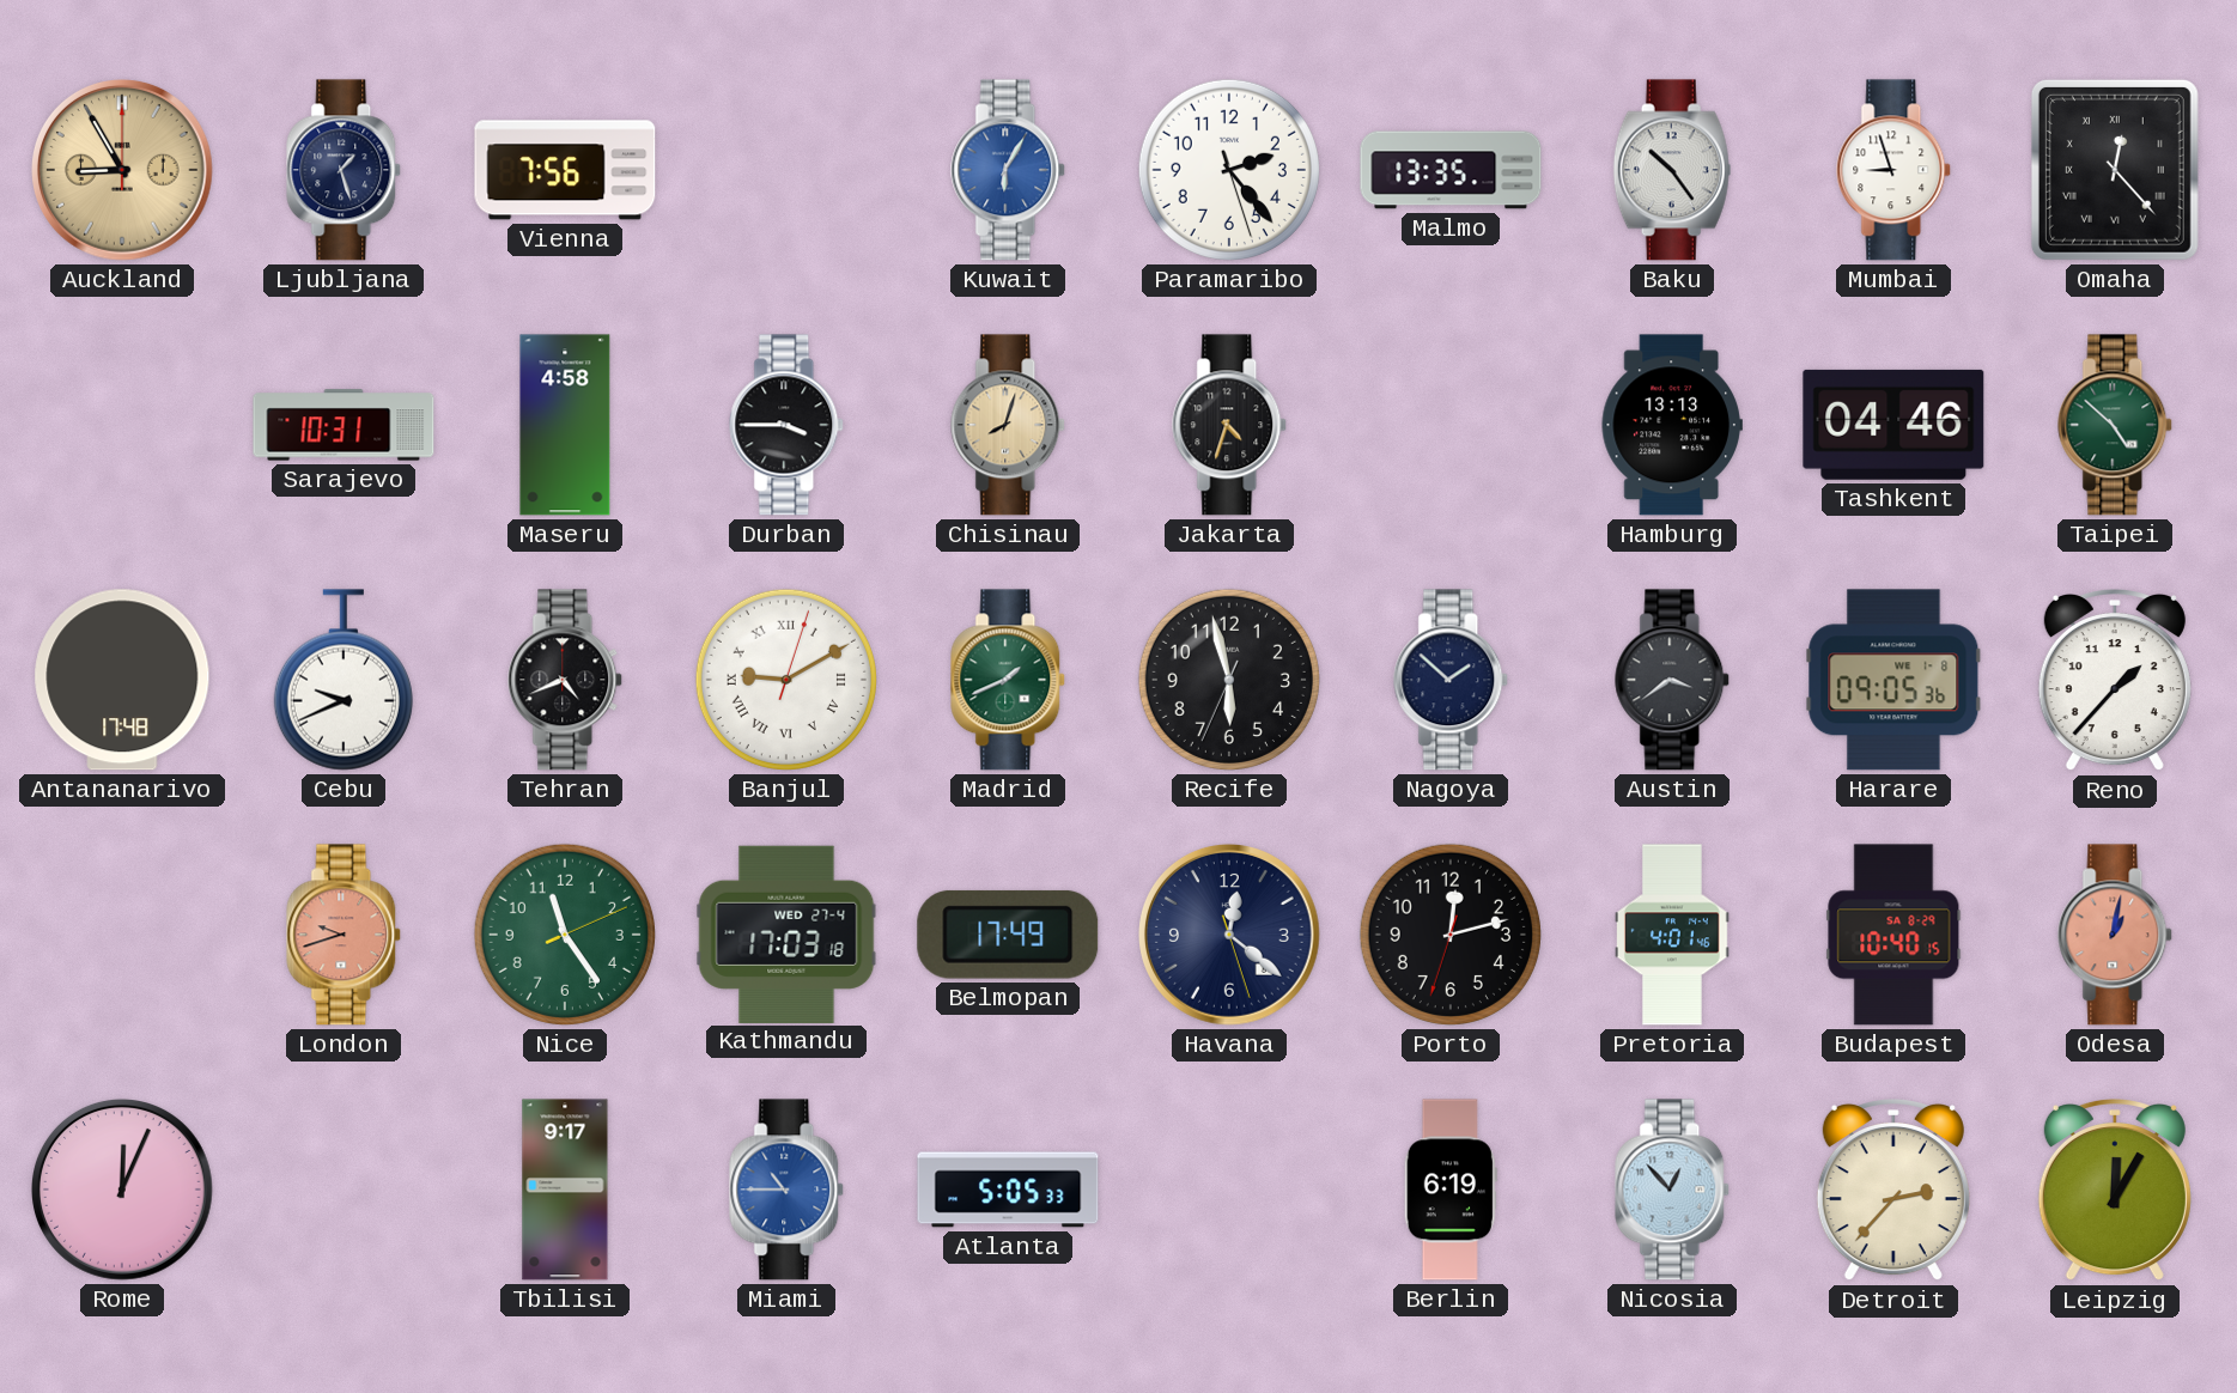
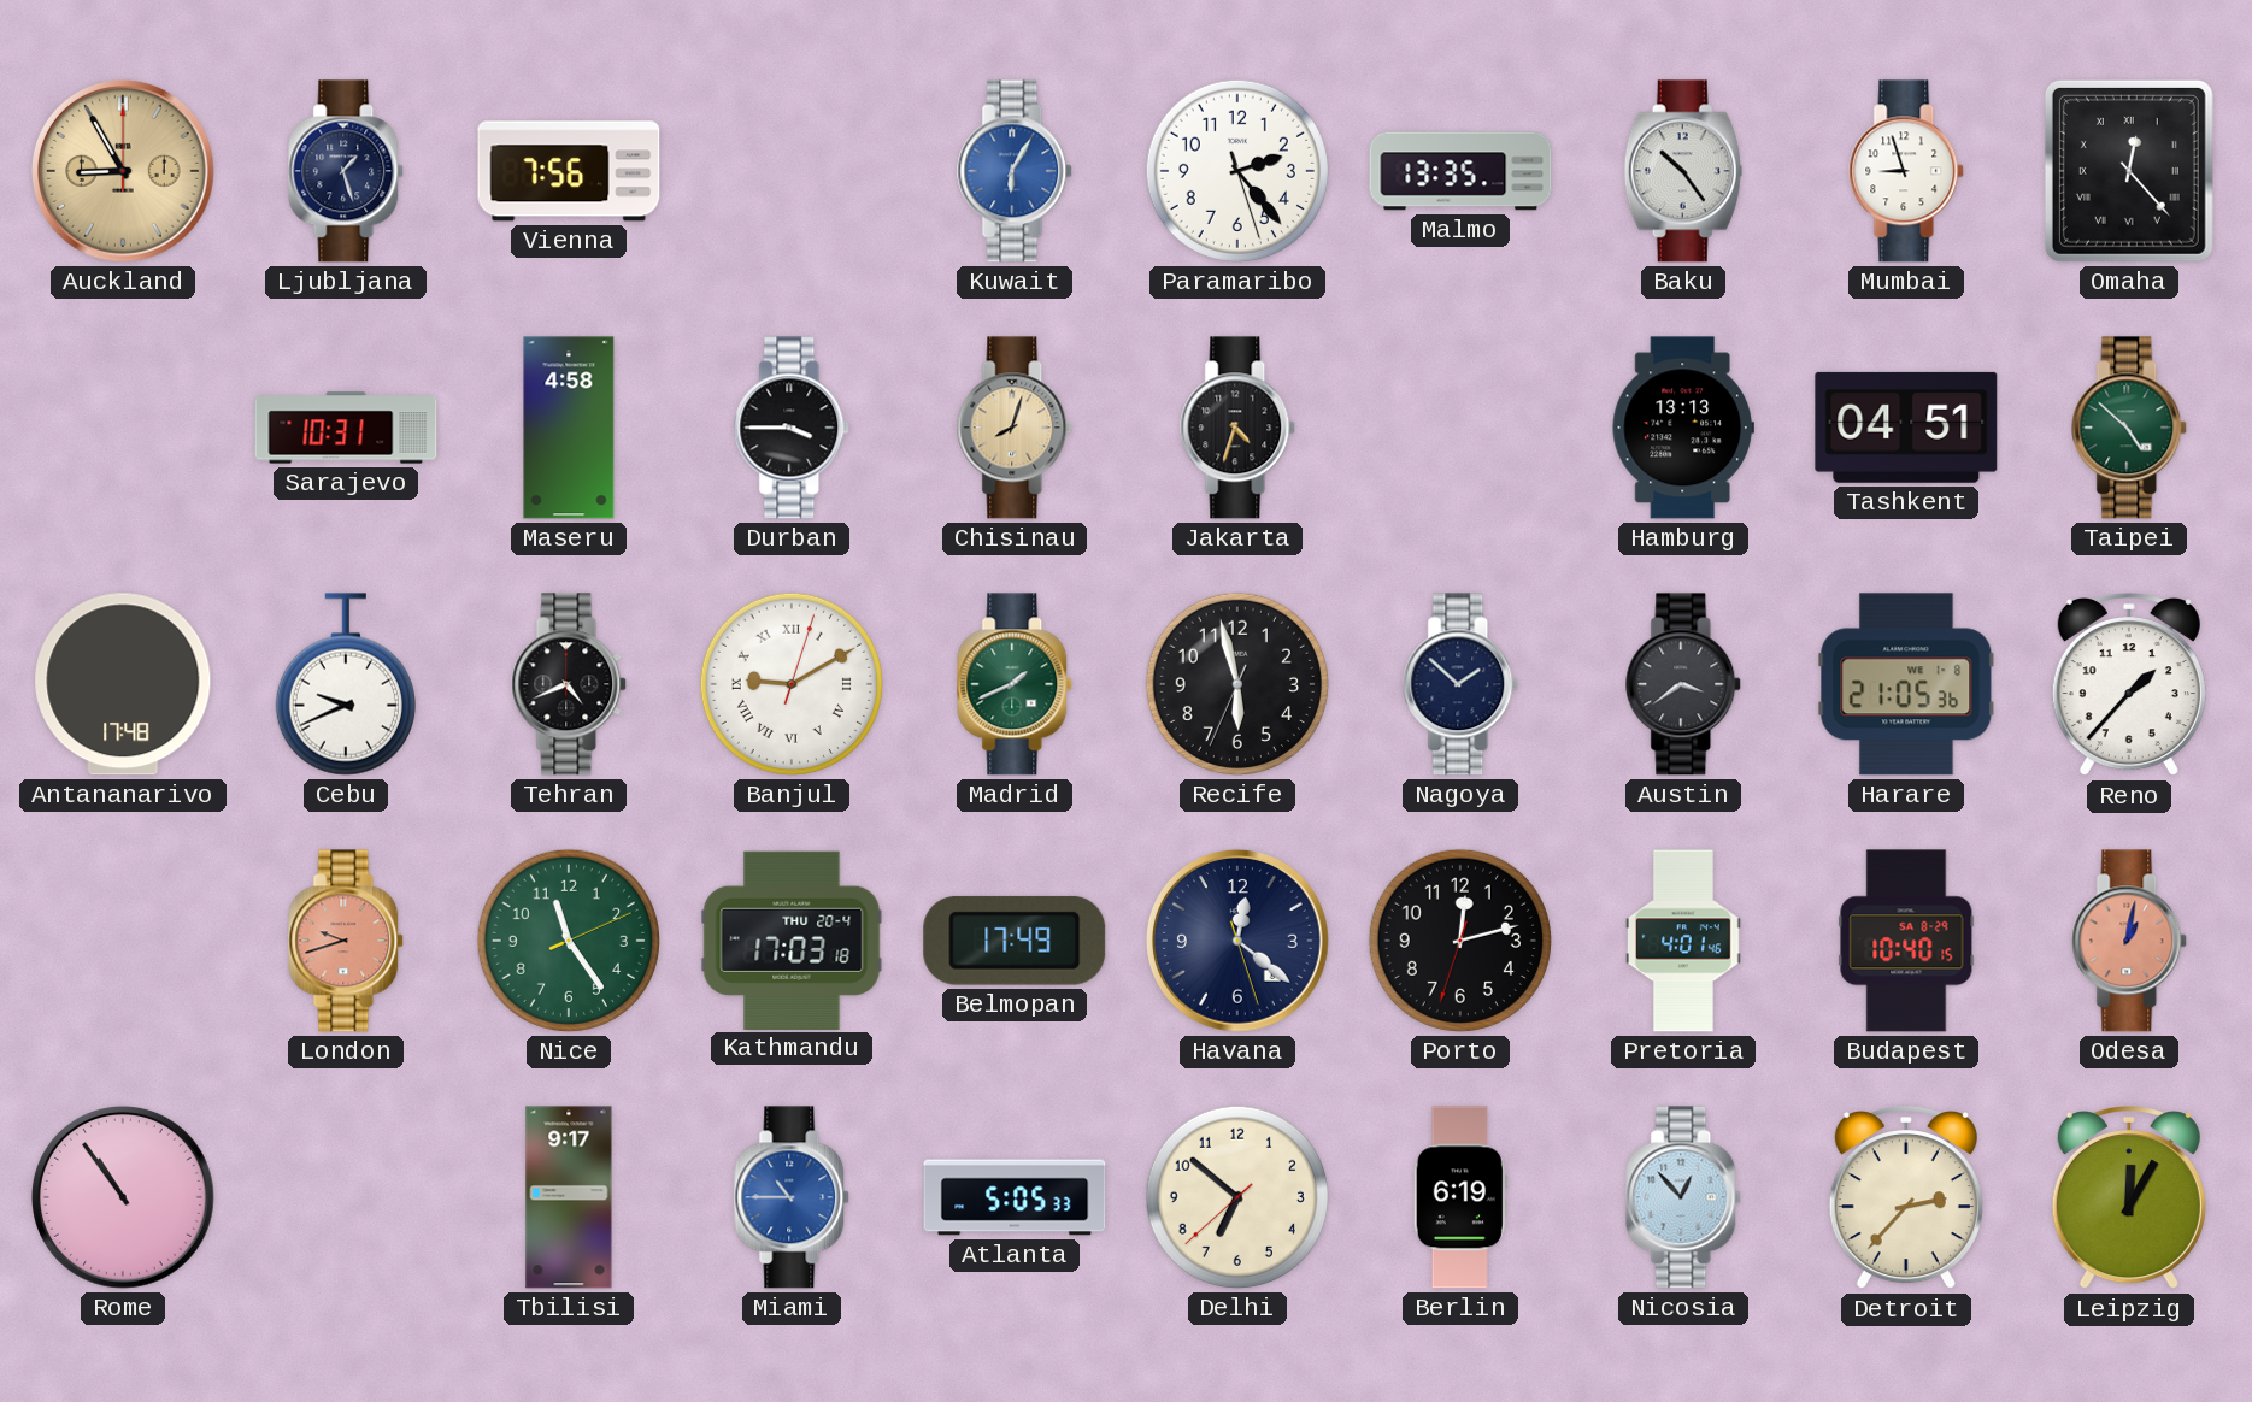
Tashkent: 04:46 -> 04:51
Harare: 09:05 -> 21:05
Kathmandu date: WED 27-4 -> THU 20-4
Rome: 12:04 -> 10:54
Delhi: none -> 6:51
